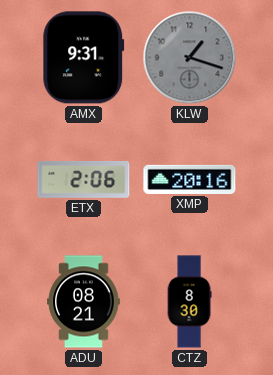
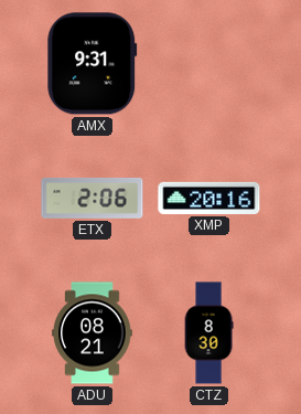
KLW: 1:18 -> none
